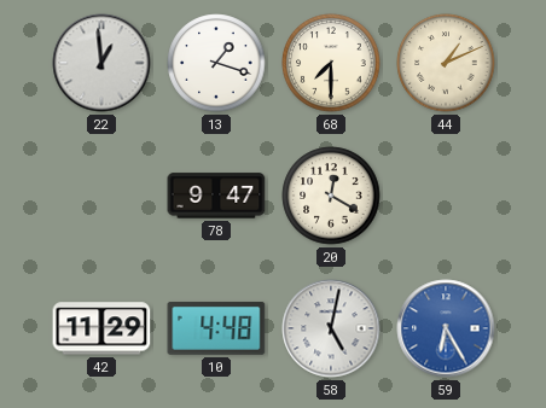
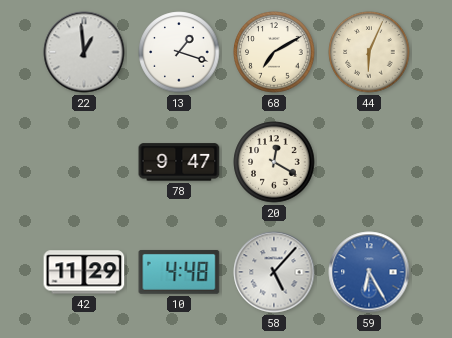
68: 7:30 -> 7:10
44: 1:11 -> 6:04
58: 5:02 -> 5:07
